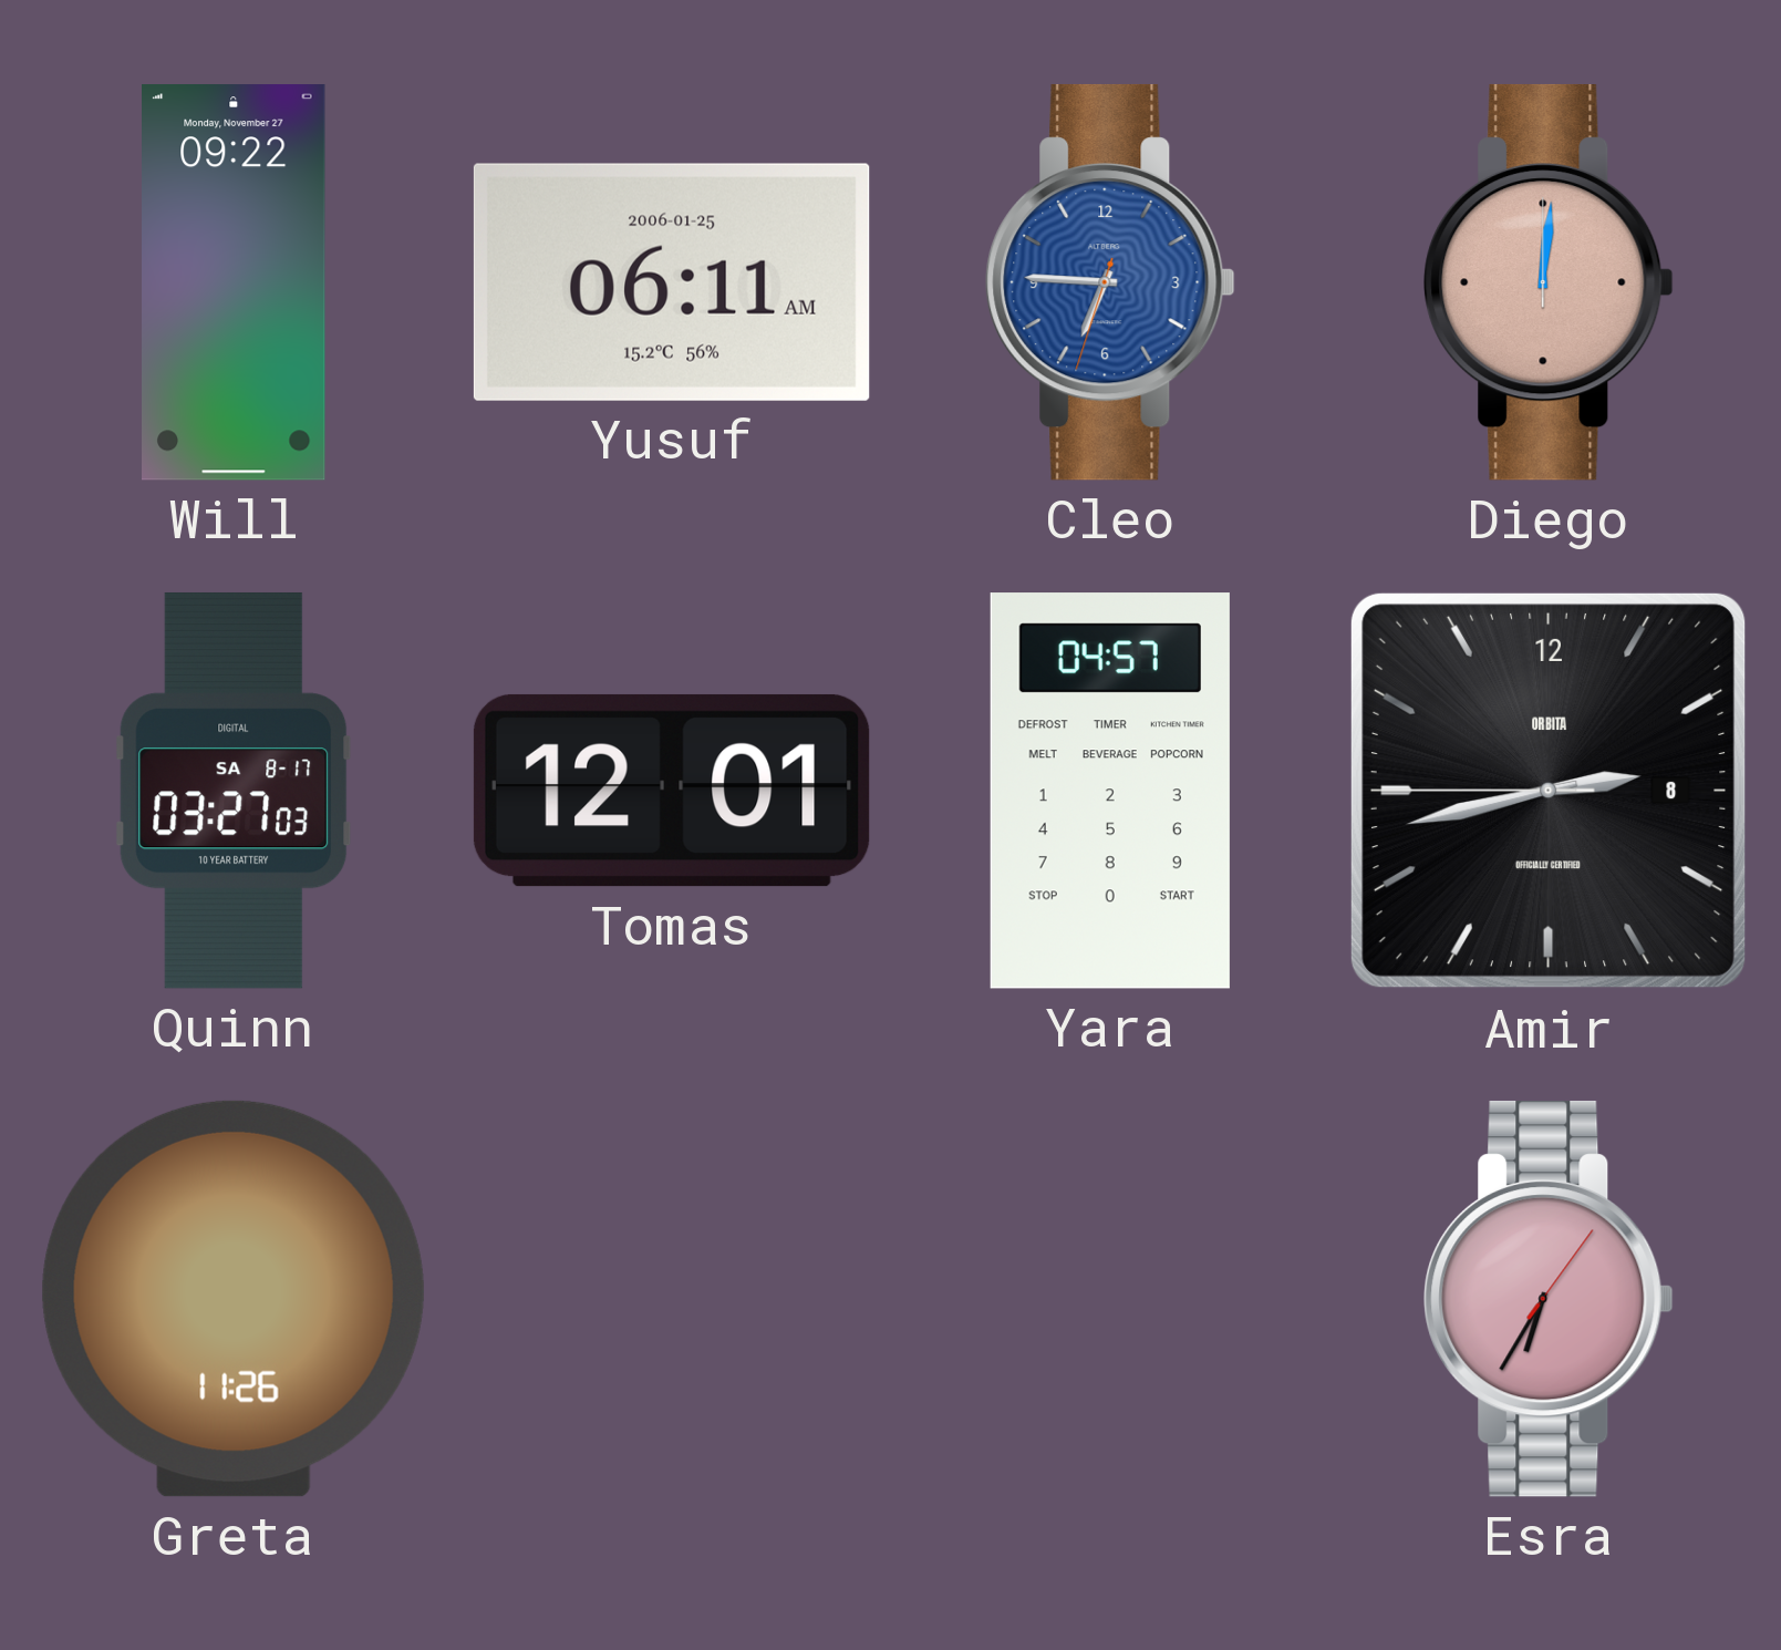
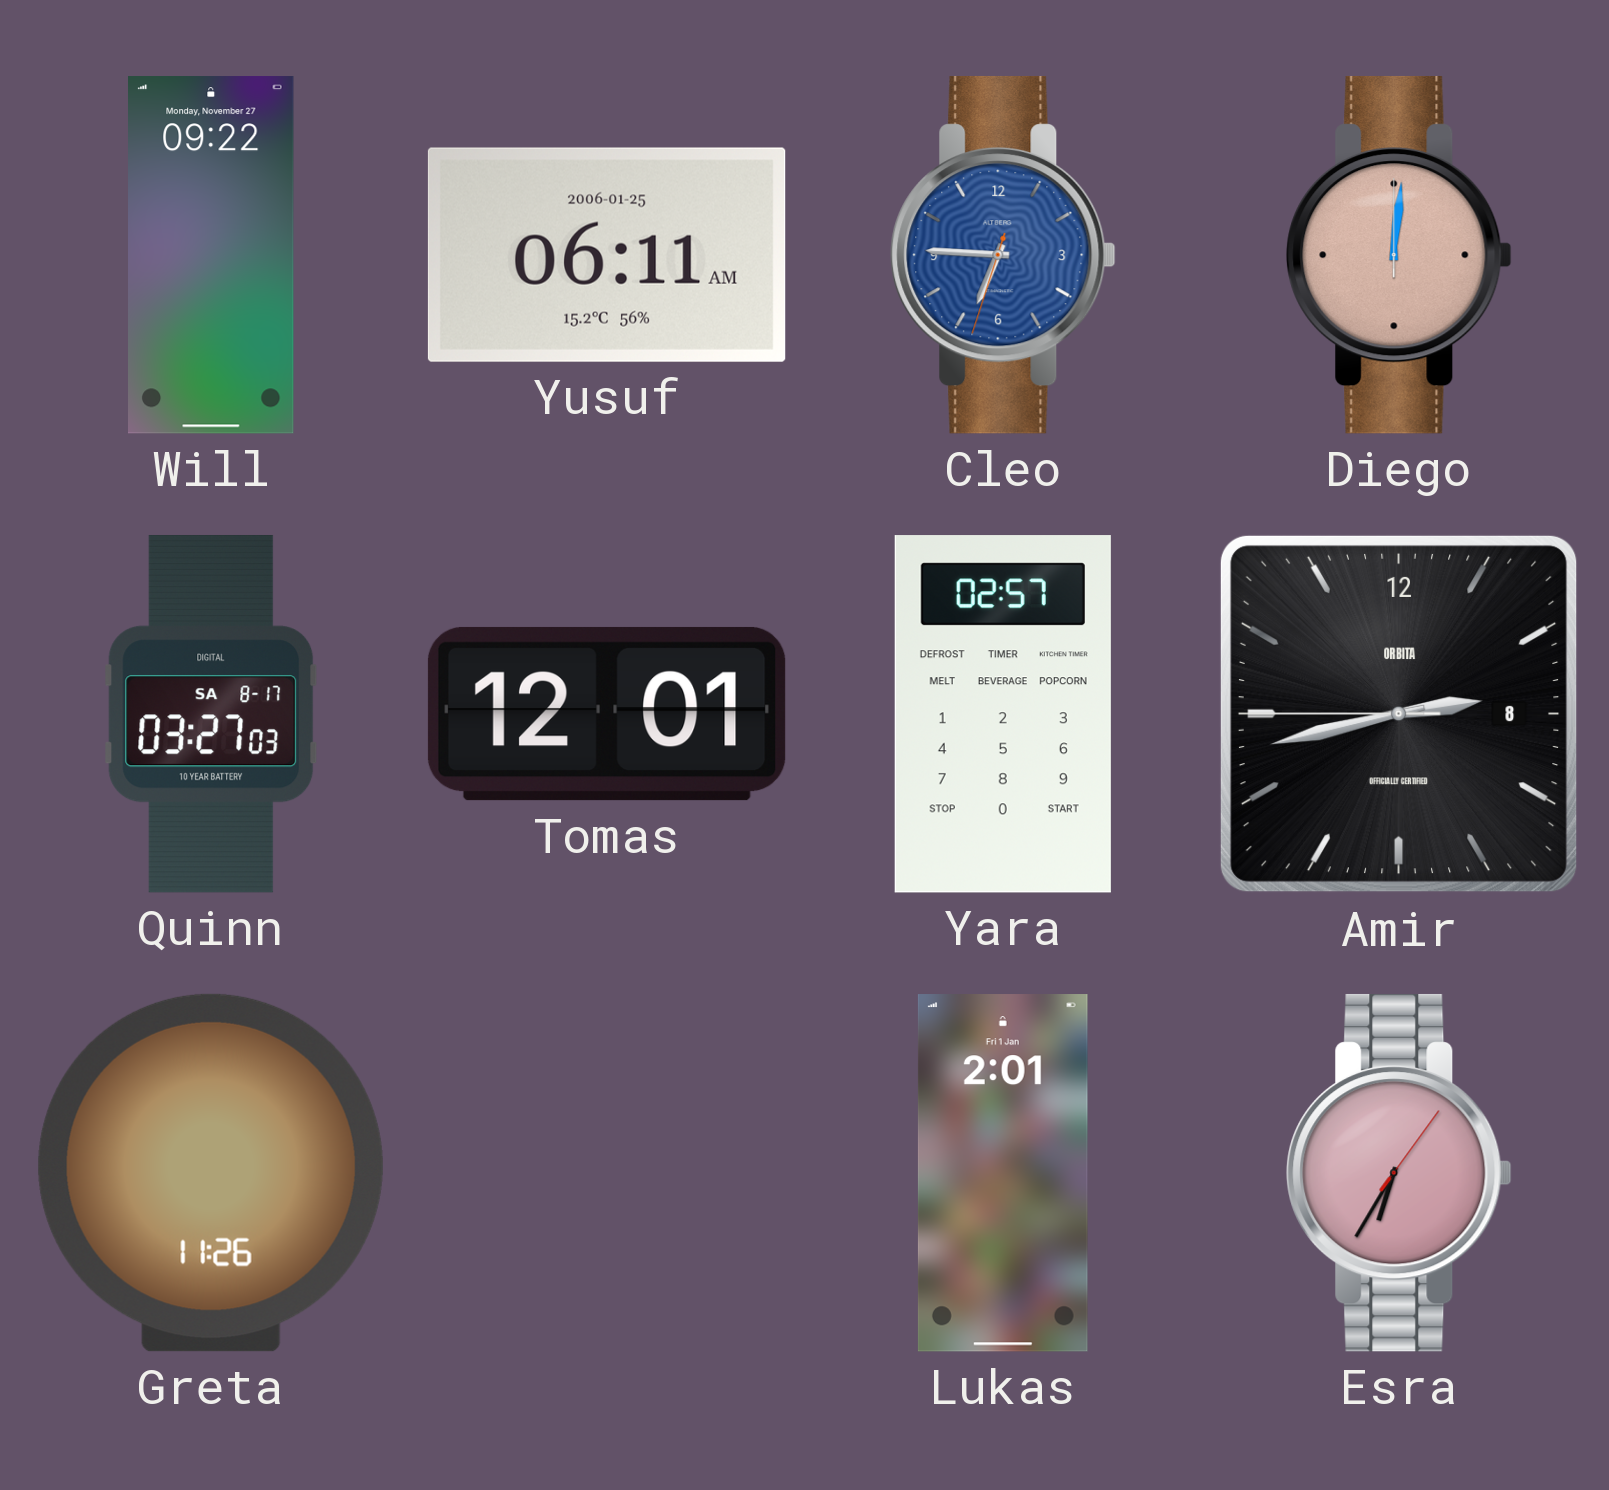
Yara: 04:57 -> 02:57
Lukas: none -> 2:01
